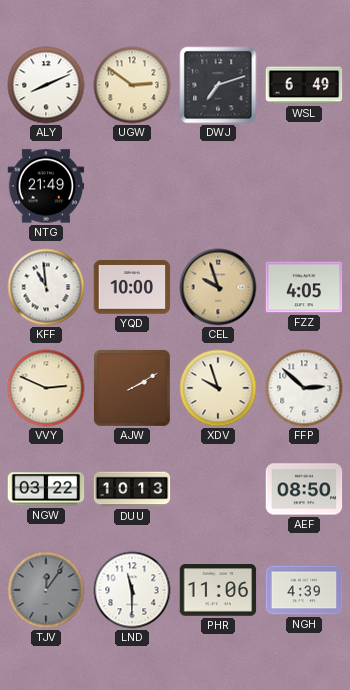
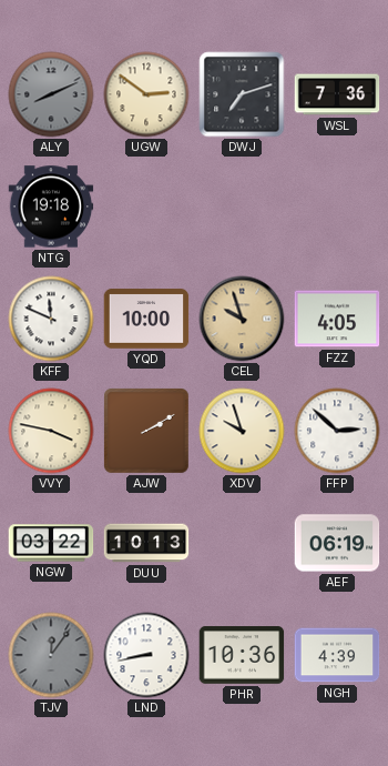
ALY dial: white -> grey
WSL: 6:49 -> 7:36
NTG: 21:49 -> 19:18
KFF: 10:59 -> 11:49
VVY: 2:49 -> 3:47
AEF: 08:50 -> 06:19
LND: 11:30 -> 8:43
PHR: 11:06 -> 10:36
